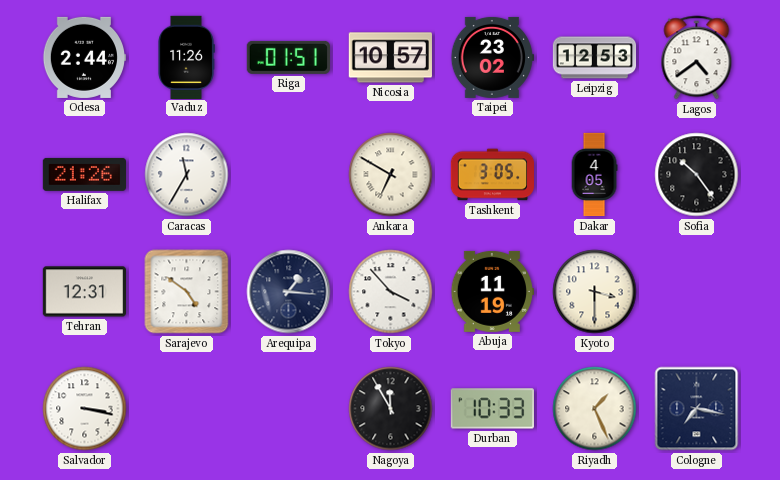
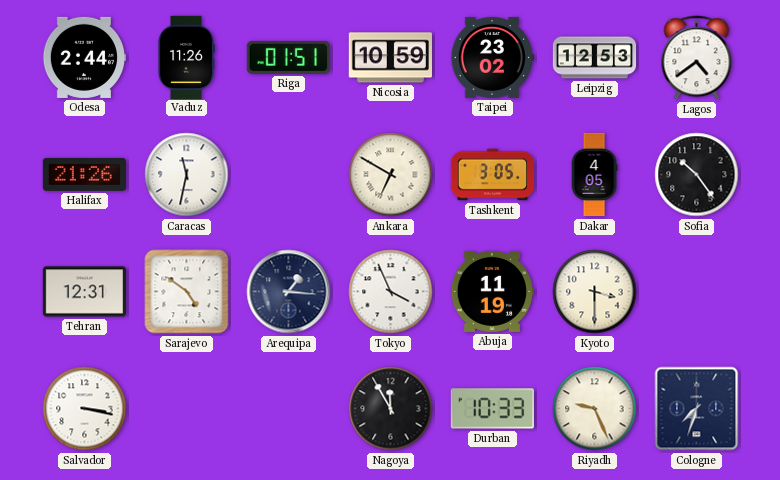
Nicosia: 10:57 -> 10:59
Caracas: 11:35 -> 11:32
Tokyo: 3:53 -> 3:56
Riyadh: 1:26 -> 9:26
Cologne: 7:17 -> 7:33
